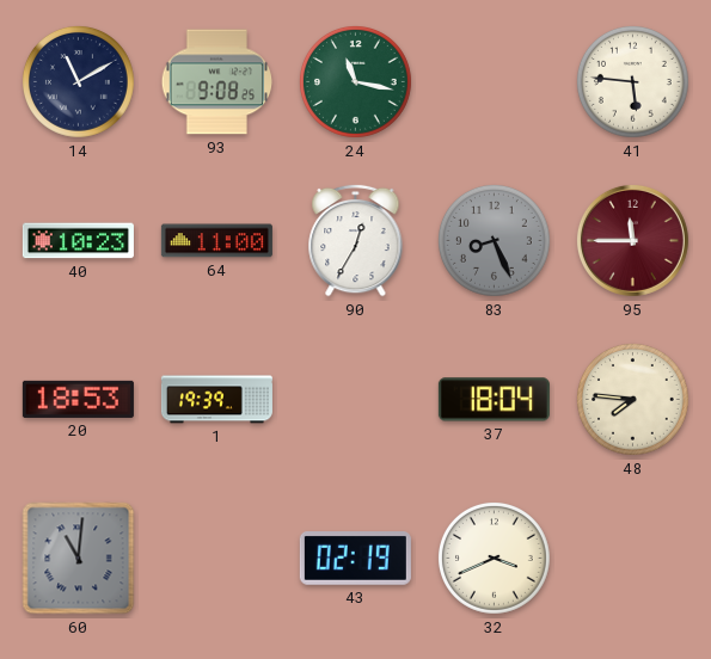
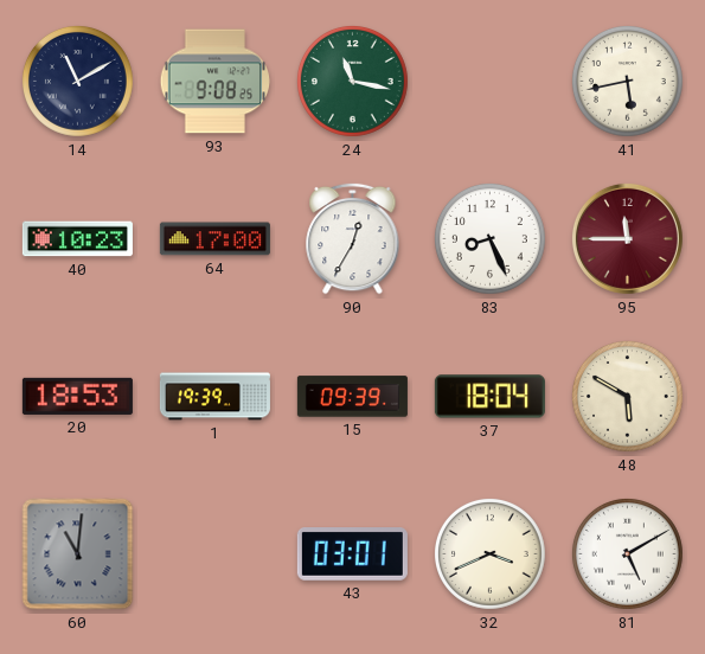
41: 5:46 -> 5:43
64: 11:00 -> 17:00
83 dial: grey -> white
15: none -> 09:39
48: 7:46 -> 5:50
43: 02:19 -> 03:01
81: none -> 5:10
